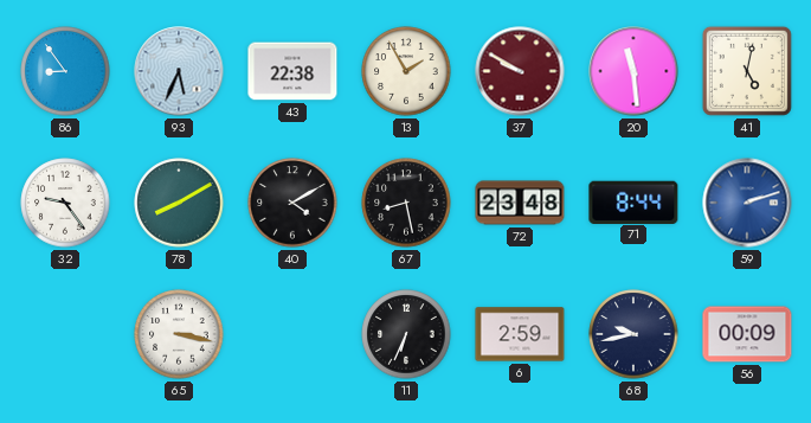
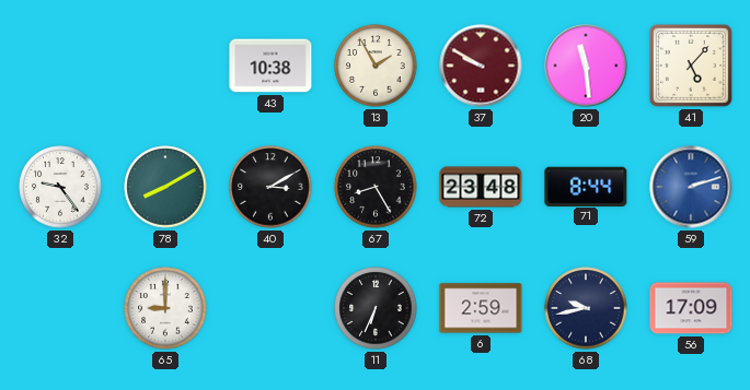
86: 8:54 -> none
93: 5:34 -> none
43: 22:38 -> 10:38
41: 5:02 -> 5:07
40: 4:10 -> 3:10
67: 8:28 -> 8:25
65: 3:17 -> 9:00
56: 00:09 -> 17:09
